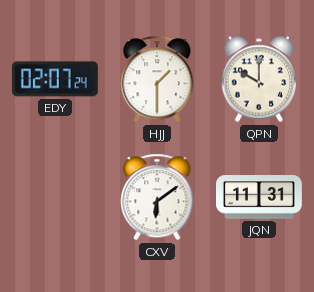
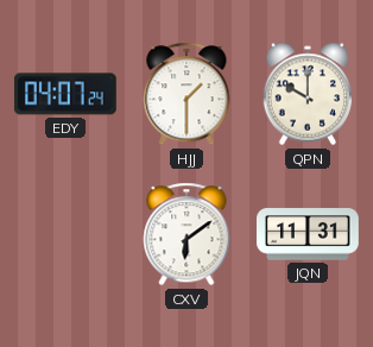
EDY: 02:07 -> 04:07
